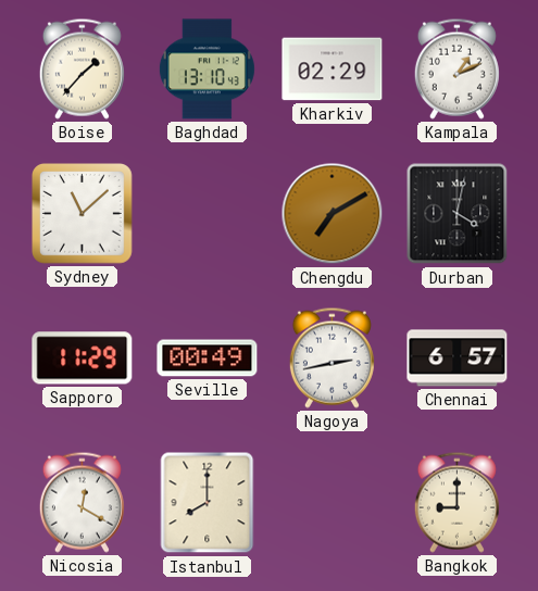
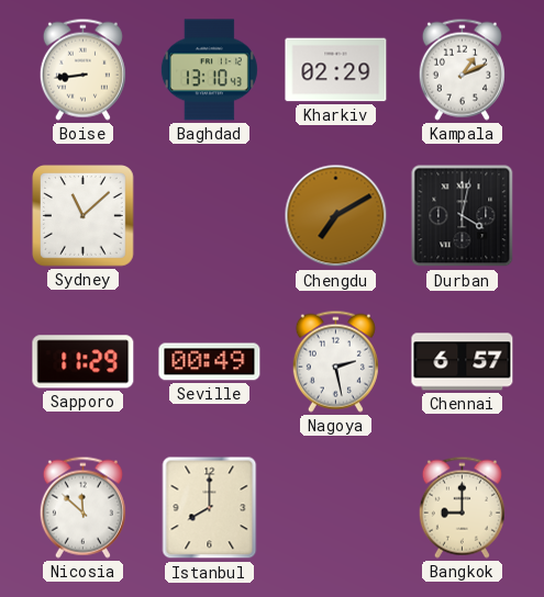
Boise: 1:37 -> 8:44
Nagoya: 2:43 -> 2:28
Nicosia: 12:20 -> 11:52
